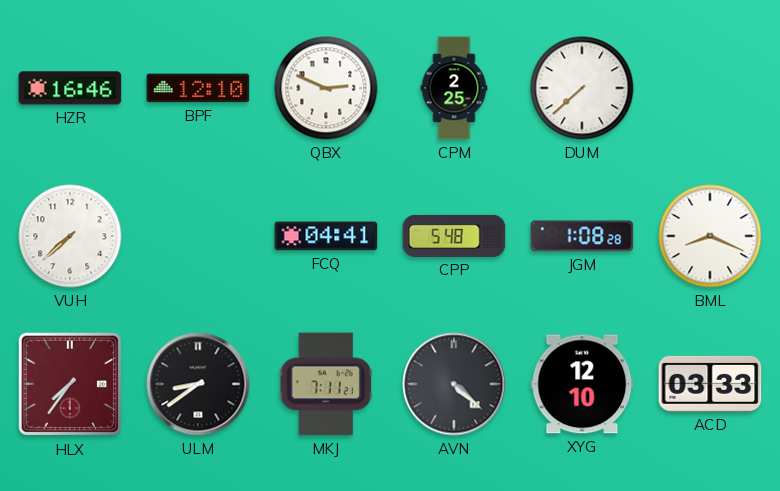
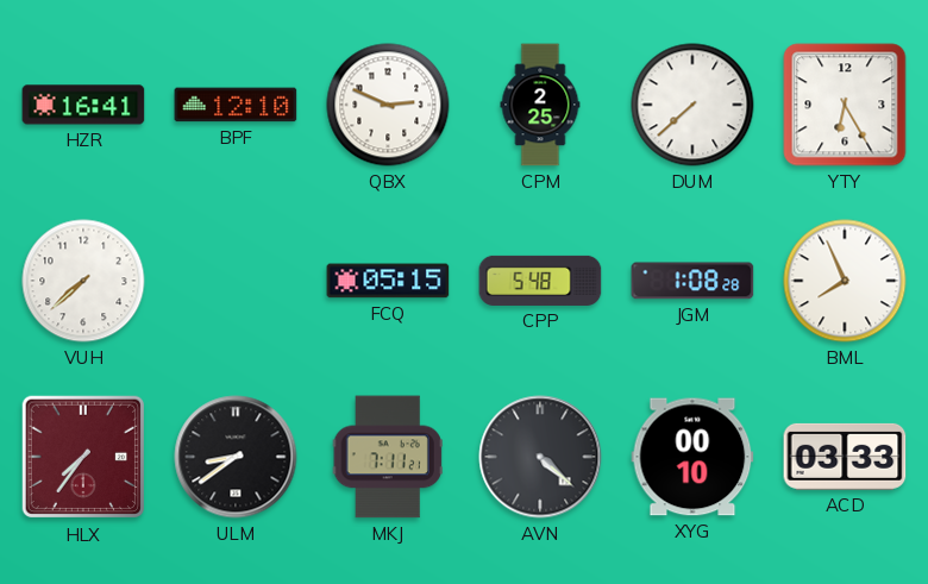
HZR: 16:46 -> 16:41
YTY: none -> 6:25
FCQ: 04:41 -> 05:15
BML: 8:19 -> 7:56
XYG: 12:10 -> 00:10
